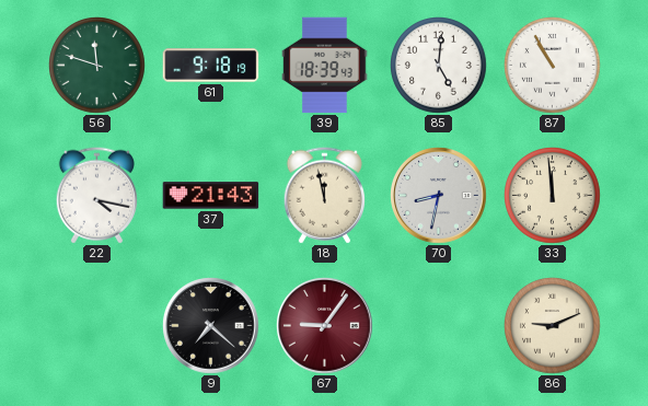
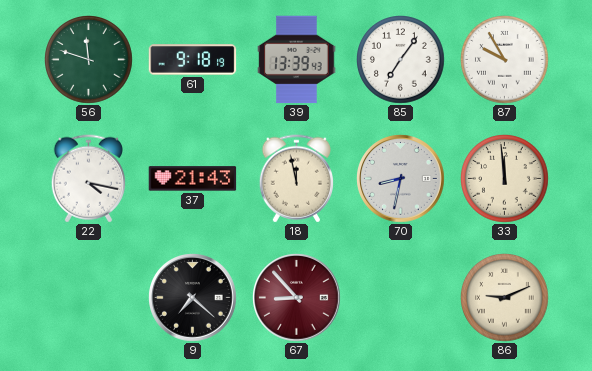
39: 18:39 -> 13:39
85: 5:01 -> 7:06
87: 10:55 -> 9:55
67: 9:06 -> 8:53
